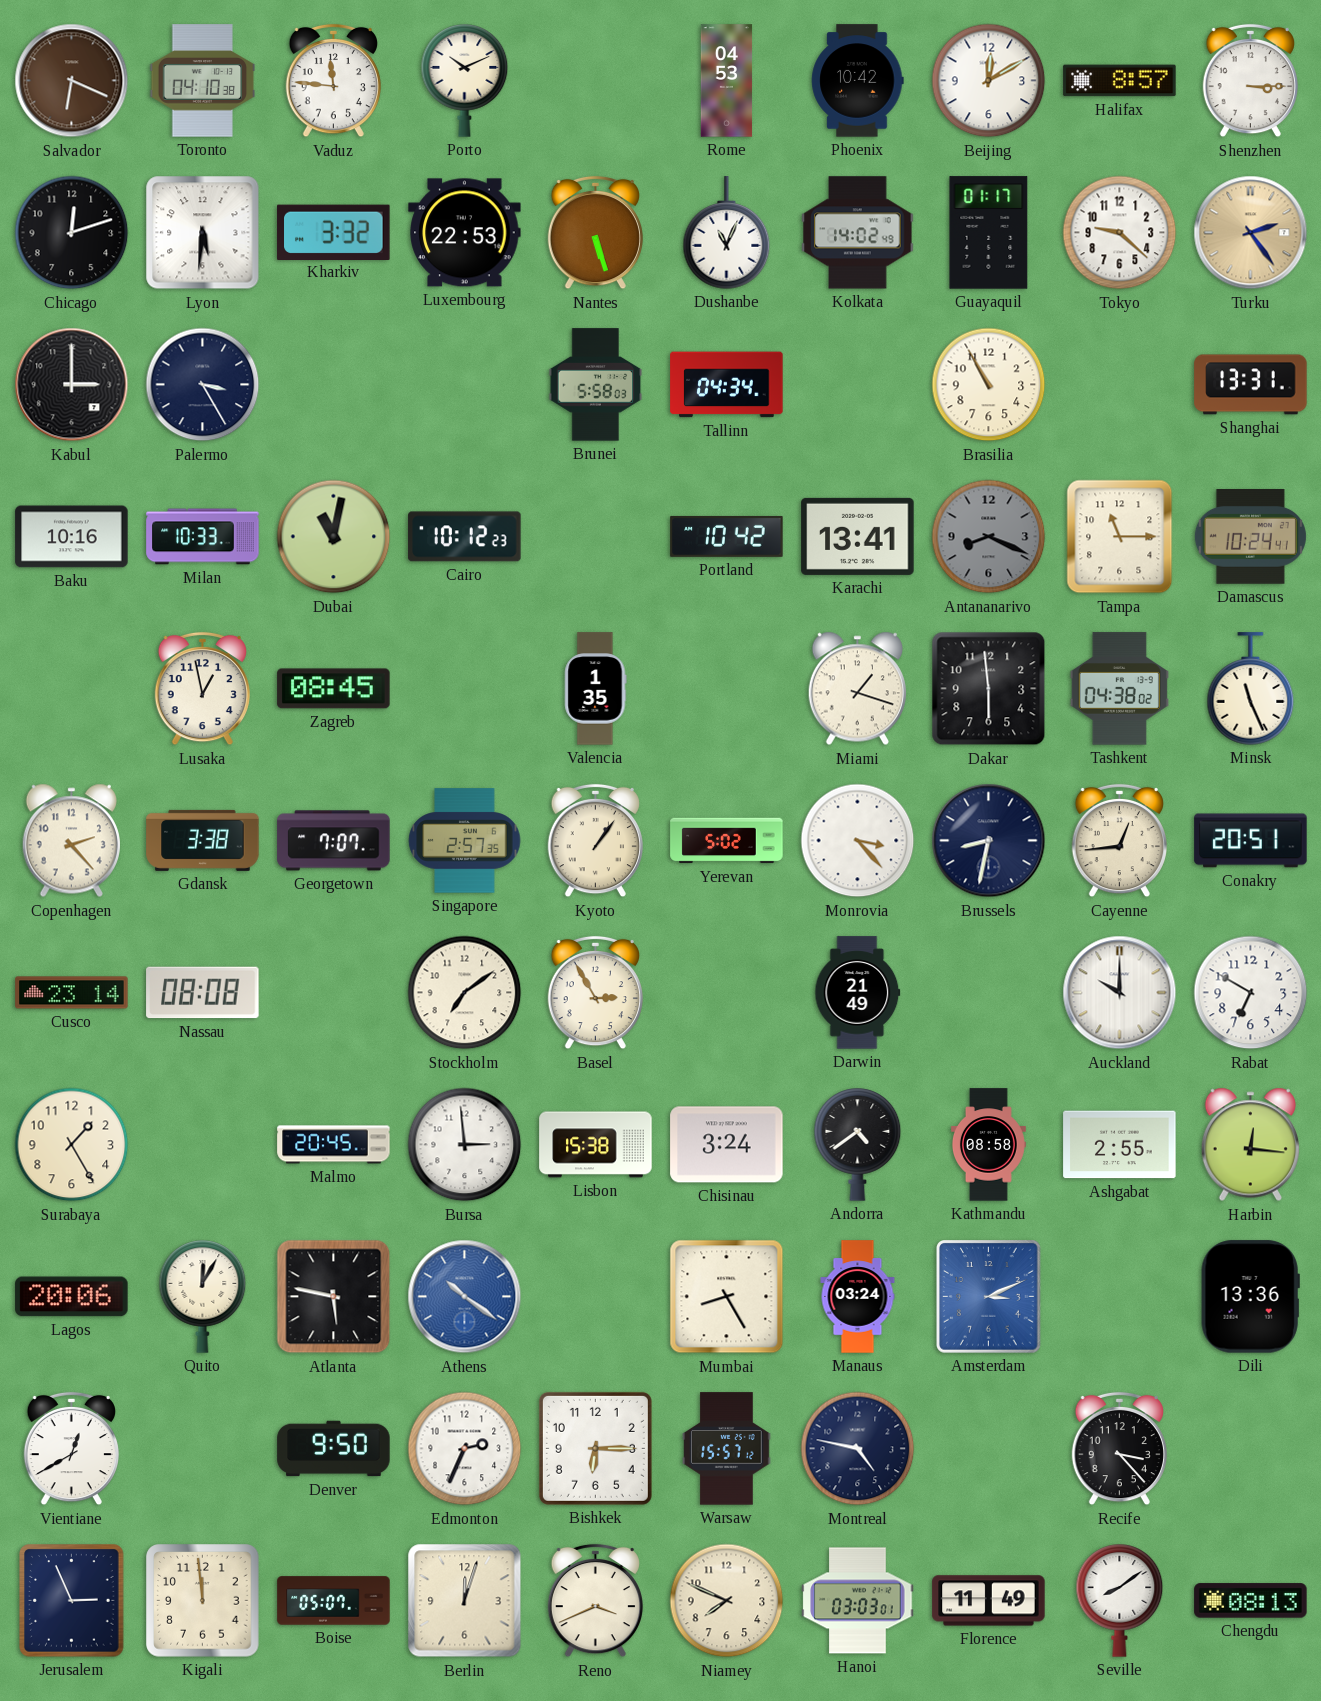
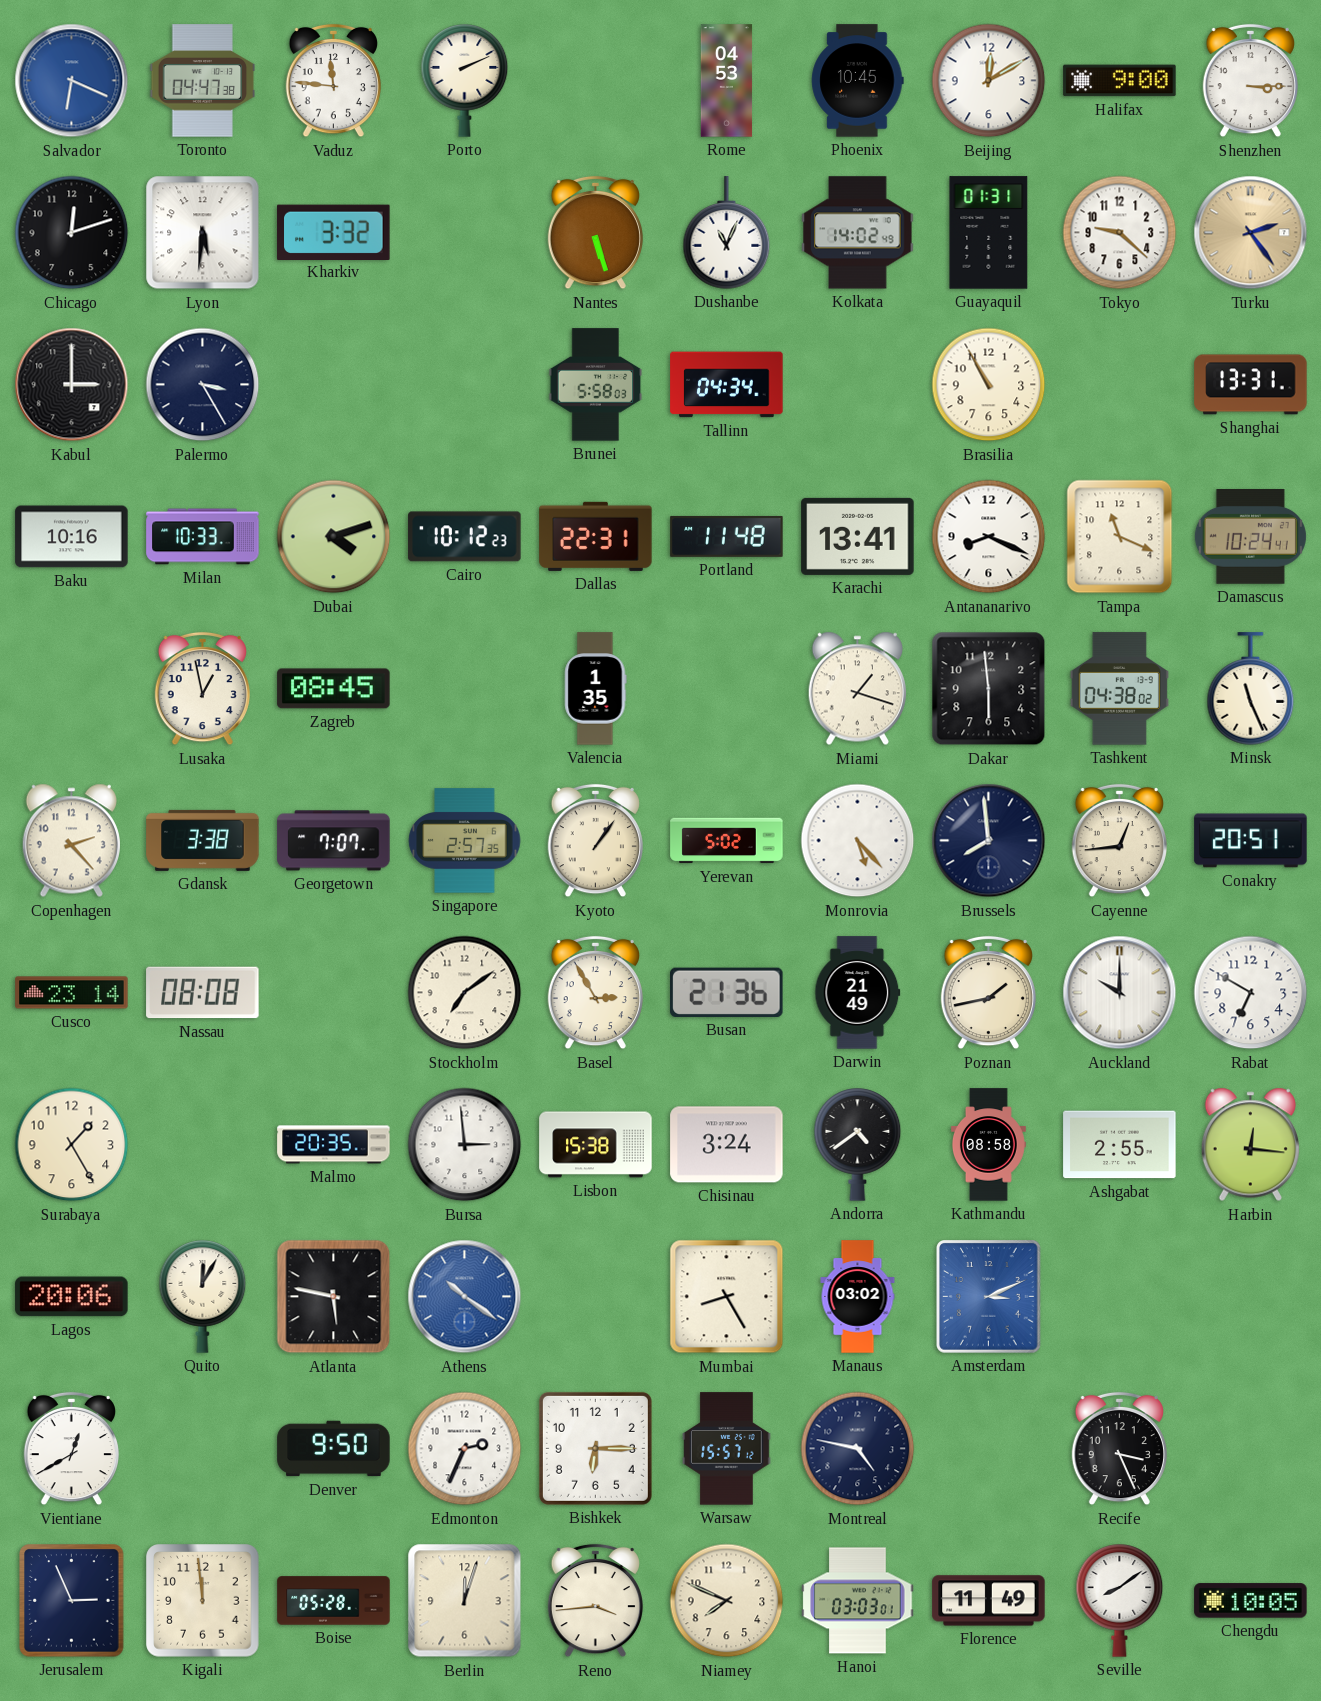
Salvador dial: brown -> blue
Toronto: 04:10 -> 04:47
Porto: 10:11 -> 2:11
Phoenix: 10:42 -> 10:45
Halifax: 8:57 -> 9:00
Luxembourg: 22:53 -> none
Guayaquil: 01:17 -> 01:31
Dubai: 11:02 -> 4:12
Dallas: none -> 22:31
Portland: 10:42 -> 11:48
Antananarivo dial: grey -> white
Tampa: 11:15 -> 11:19
Monrovia: 3:23 -> 5:23
Brussels: 8:32 -> 7:59
Busan: none -> 21:36
Poznan: none -> 1:43
Malmo: 20:45 -> 20:35
Manaus: 03:24 -> 03:02
Dili: 13:36 -> none
Recife: 3:23 -> 3:26
Boise: 05:07 -> 05:28
Reno: 3:41 -> 3:44
Chengdu: 08:13 -> 10:05
